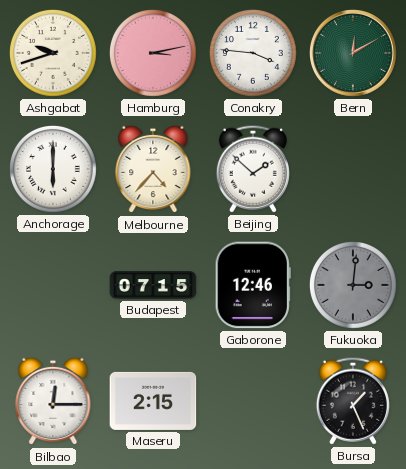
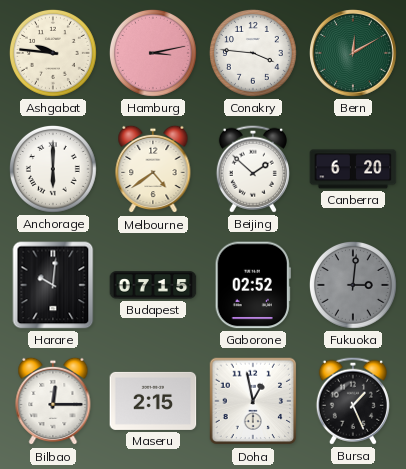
Ashgabat: 9:42 -> 9:46
Melbourne: 4:37 -> 4:39
Canberra: none -> 6:20
Harare: none -> 10:01
Gaborone: 12:46 -> 02:52
Doha: none -> 12:58
